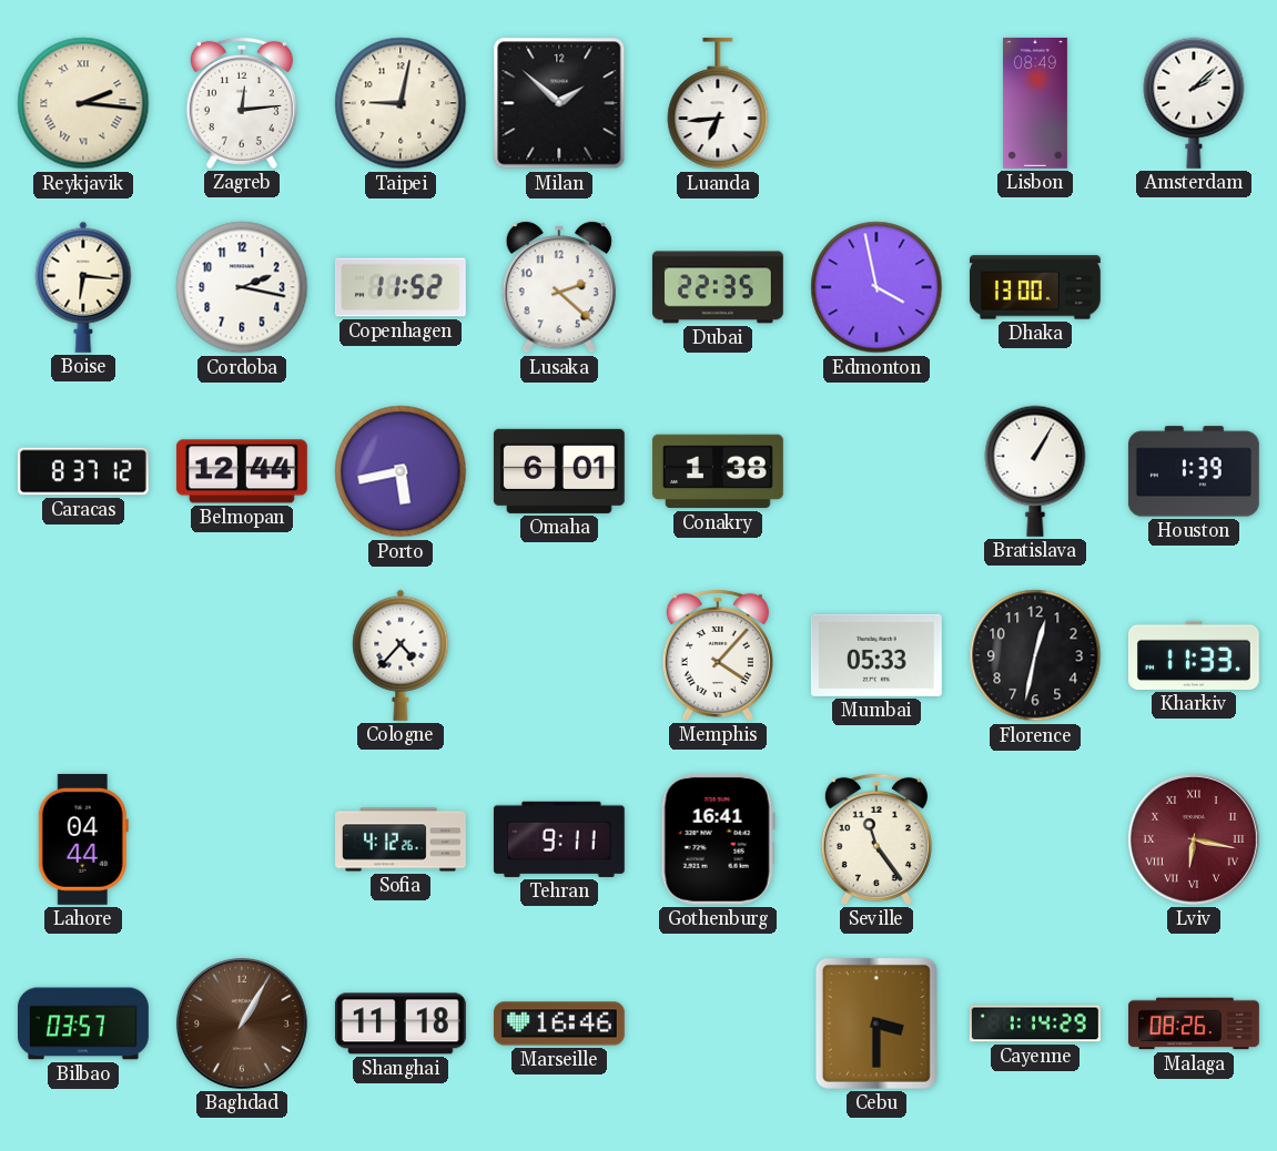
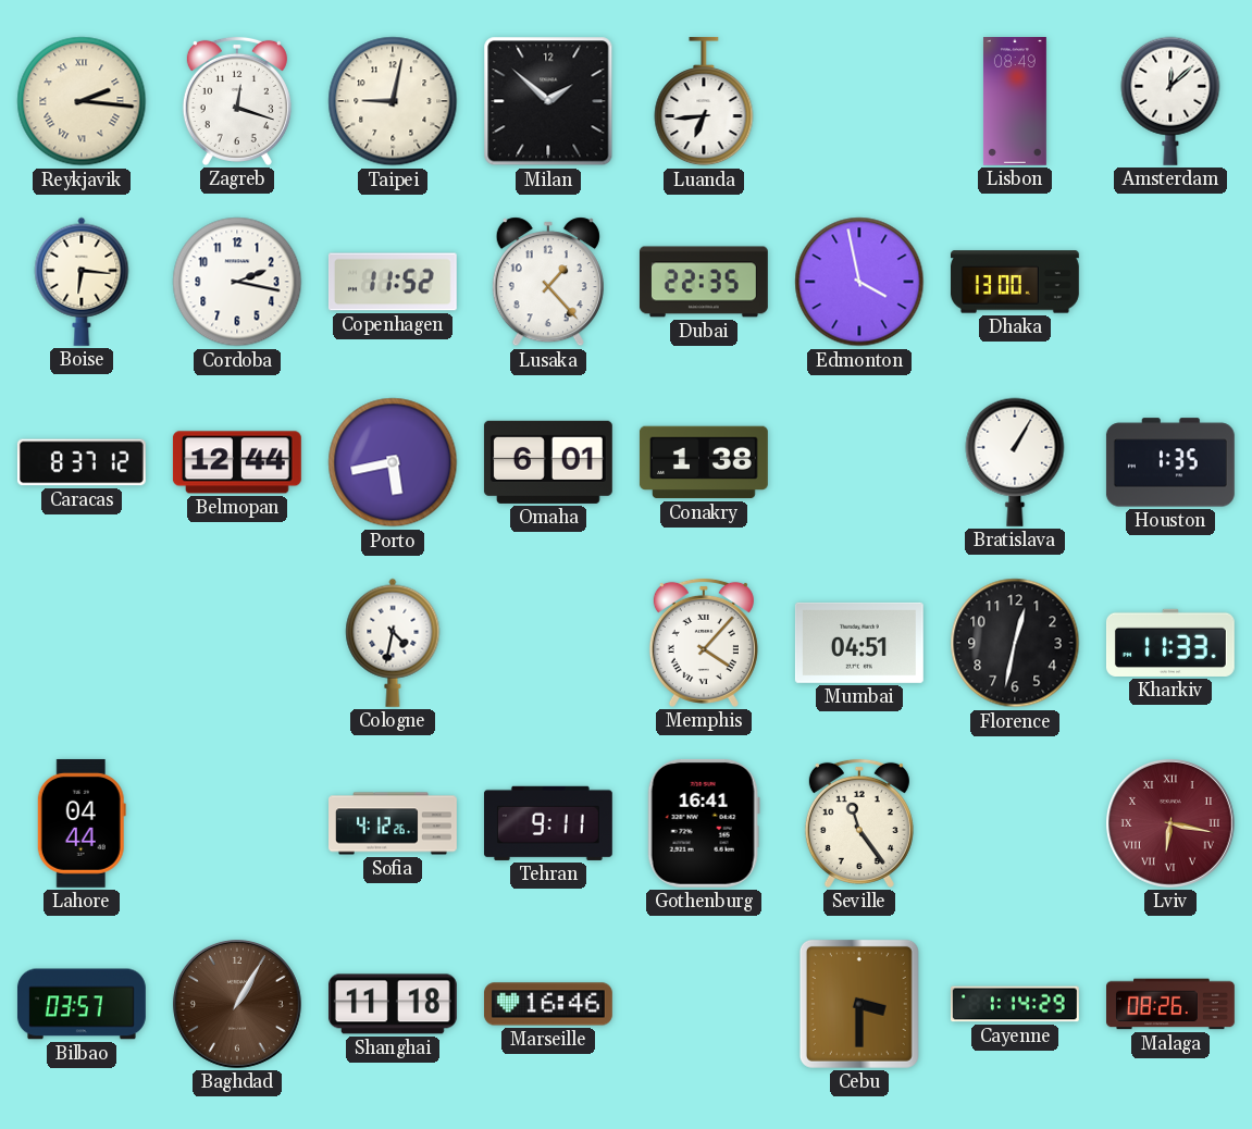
Zagreb: 12:14 -> 12:18
Amsterdam: 2:08 -> 12:08
Lusaka: 2:22 -> 1:23
Houston: 1:39 -> 1:35
Cologne: 4:37 -> 4:32
Mumbai: 05:33 -> 04:51
